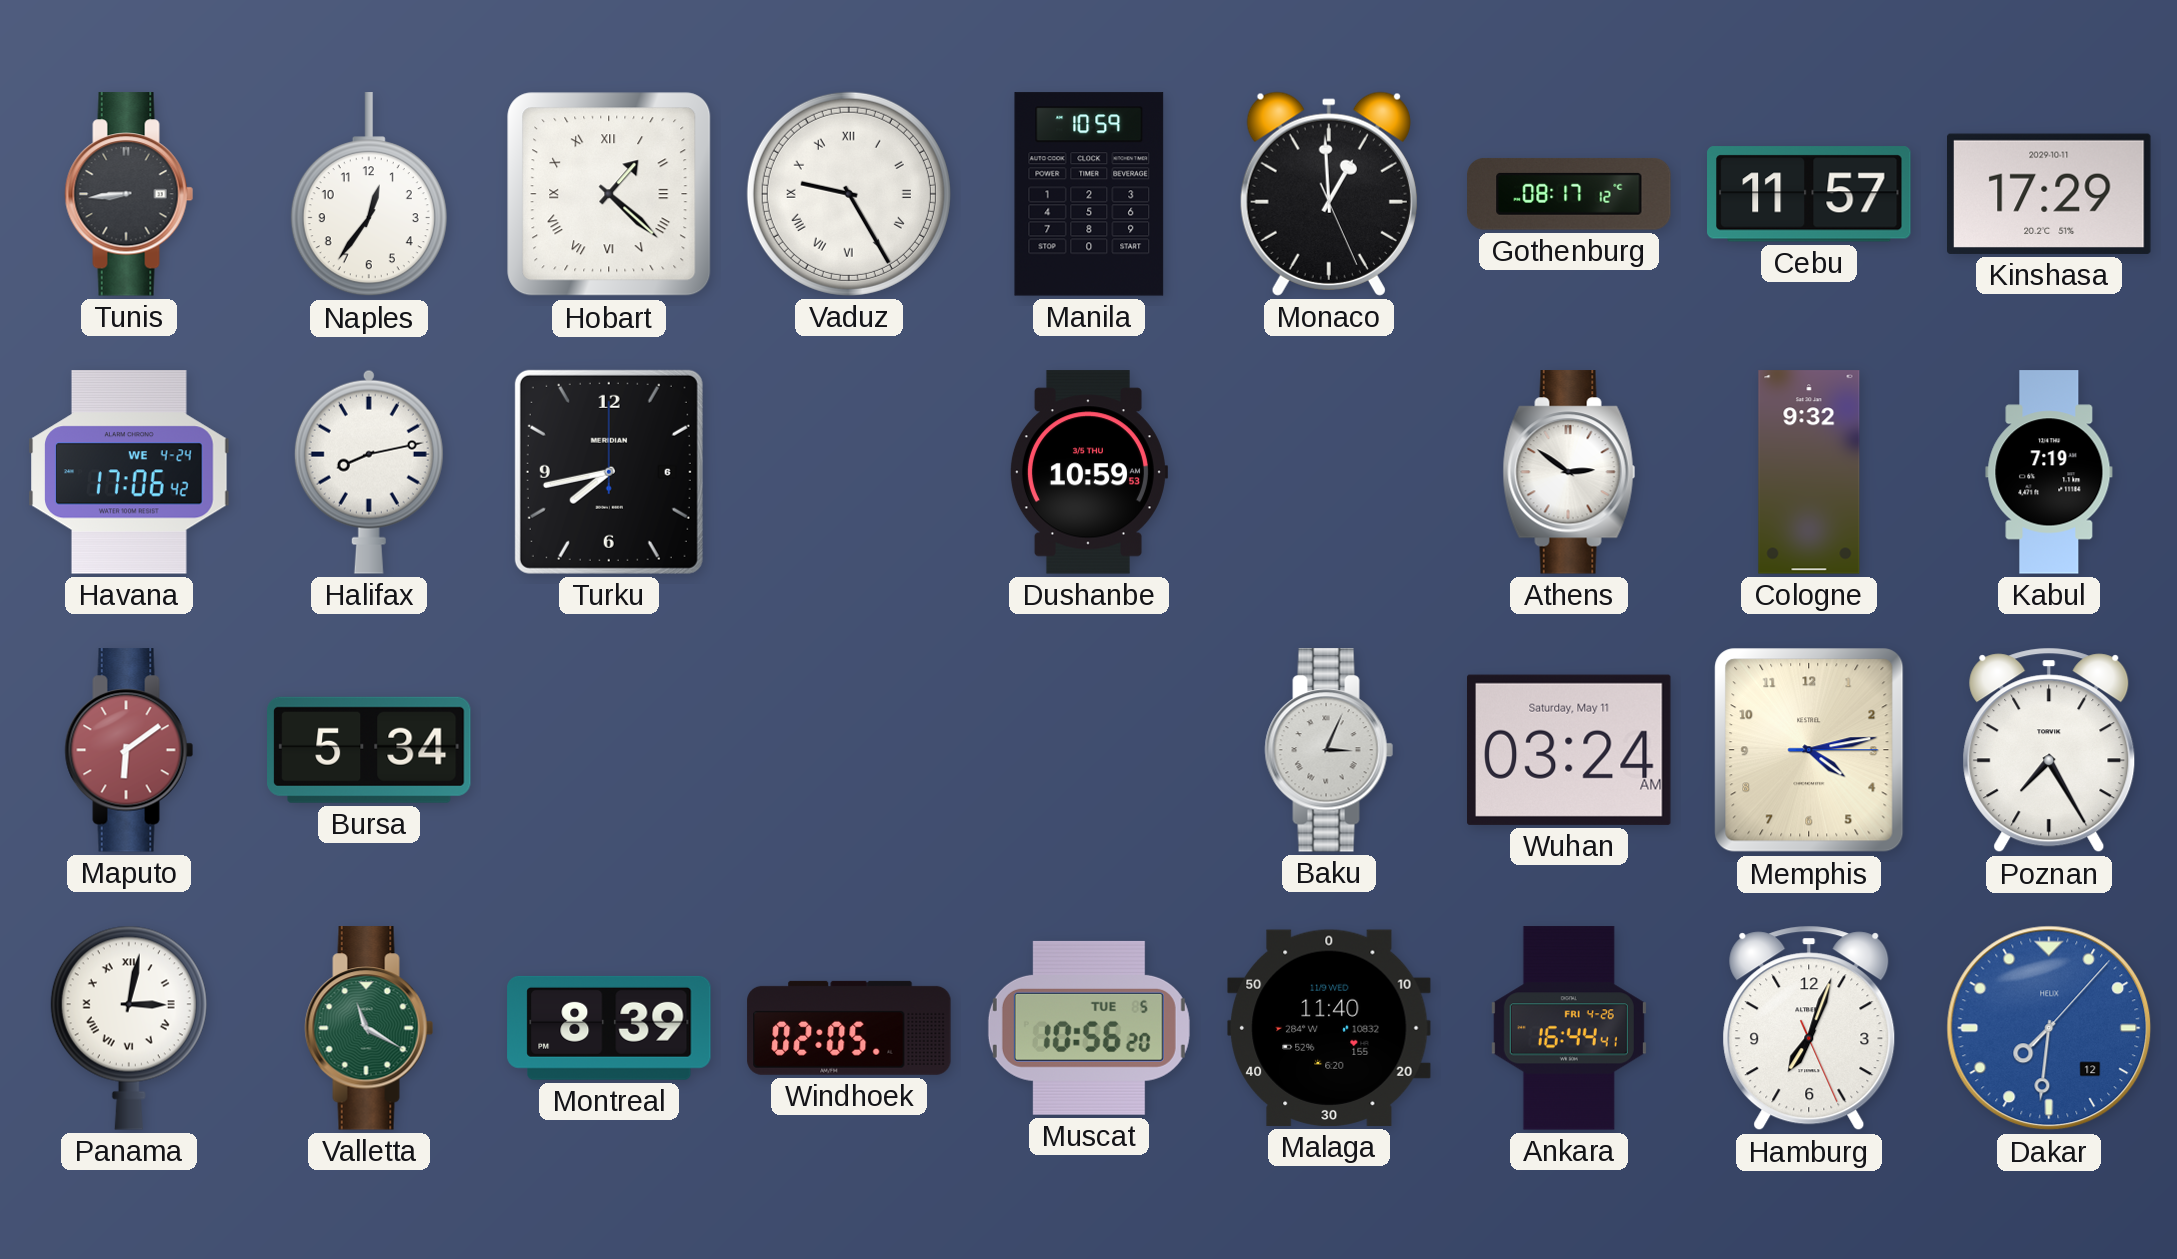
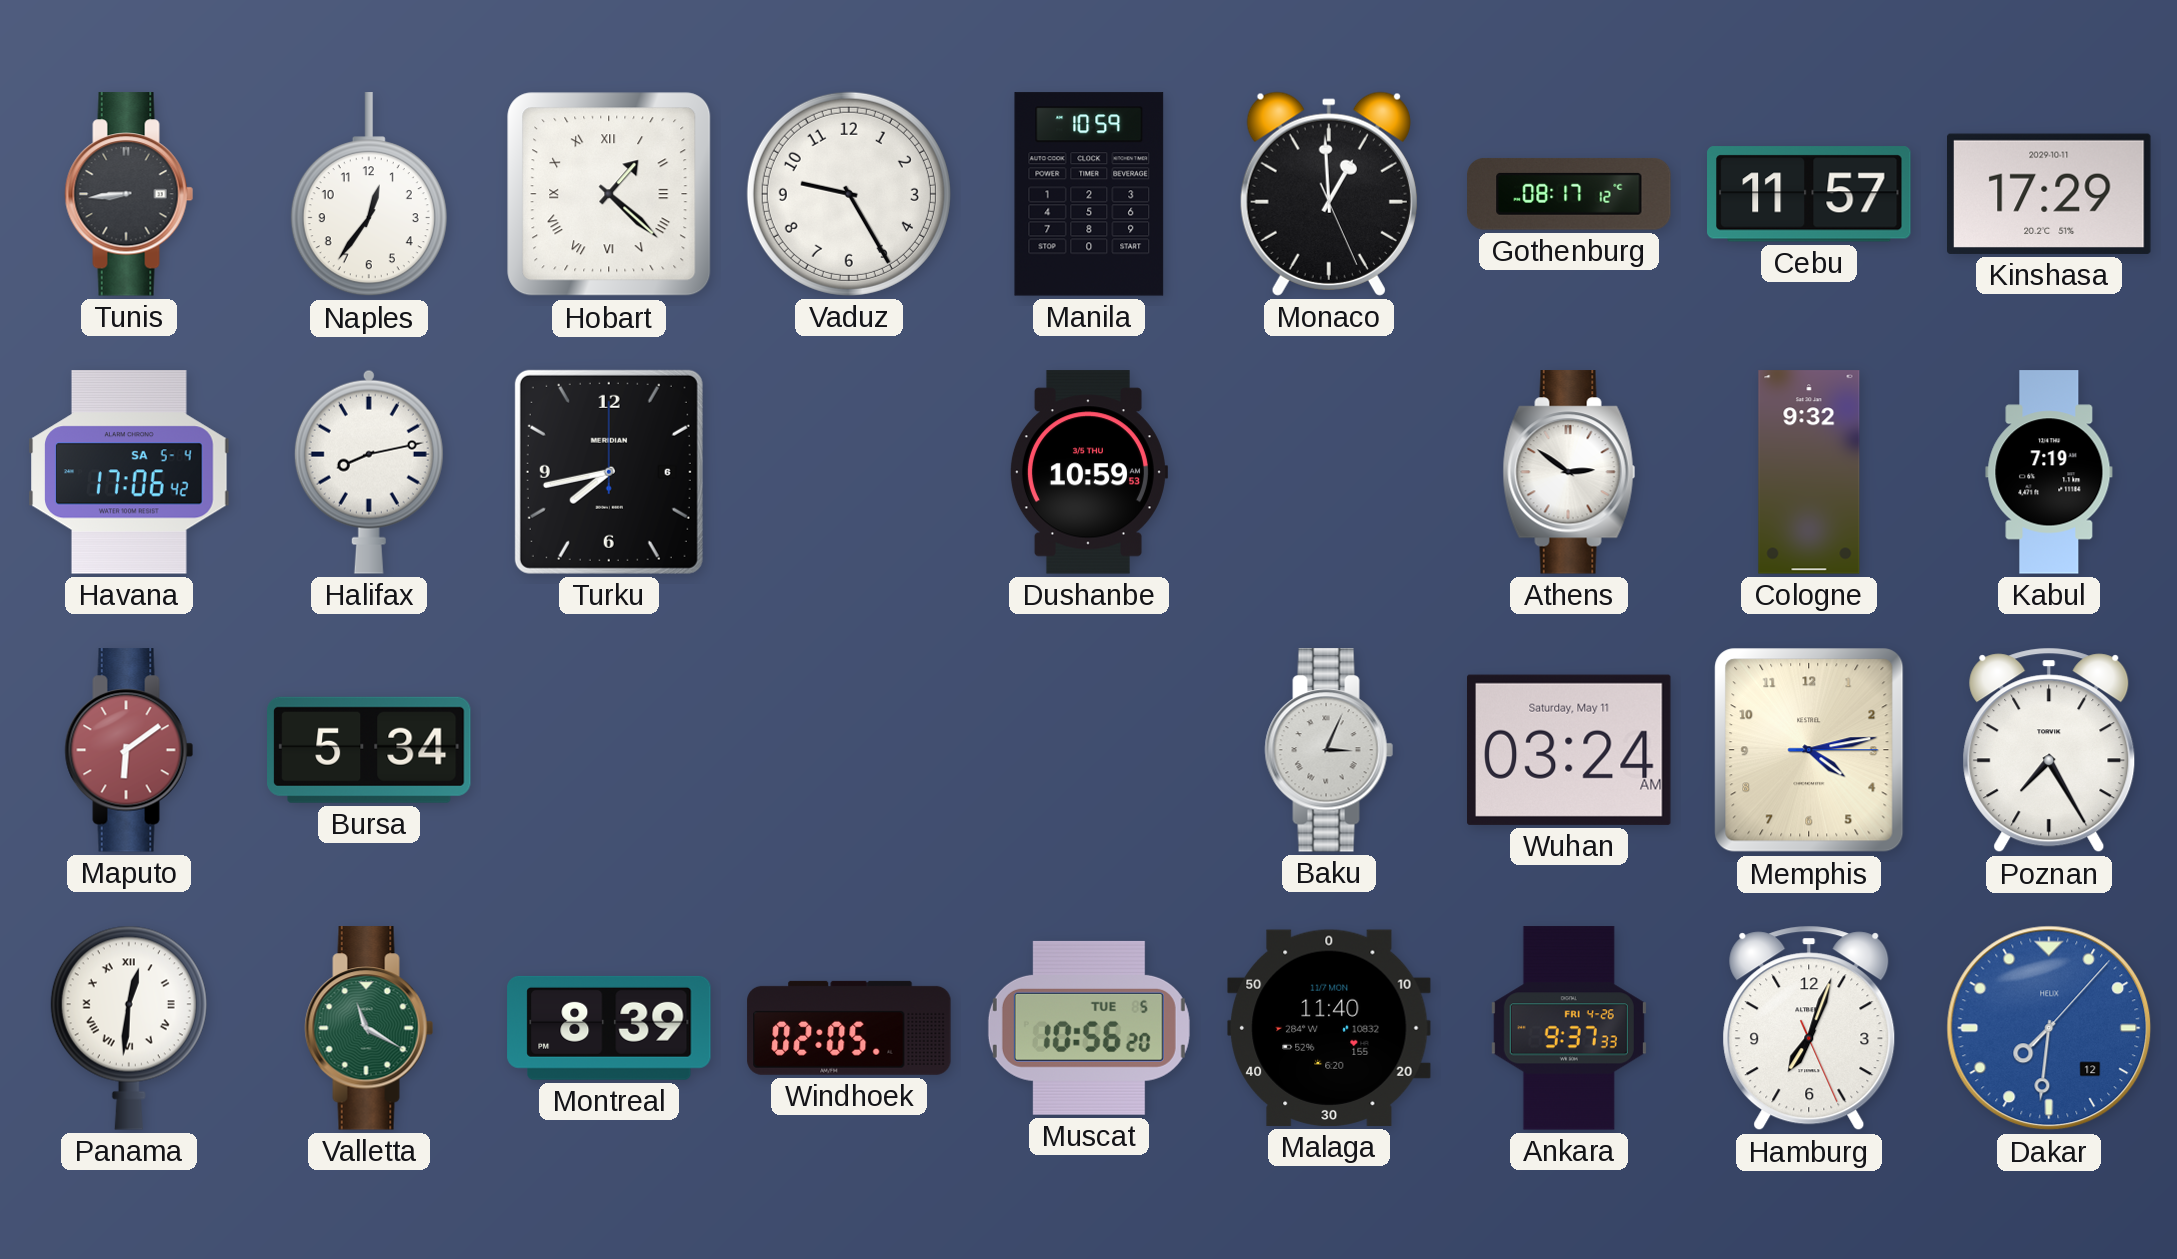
Vaduz numerals: Roman -> Arabic
Havana date: WE 4-24 -> SA 5-4
Panama: 3:02 -> 12:31
Malaga date: 11/9 WED -> 11/7 MON
Ankara: 16:44 -> 9:37
